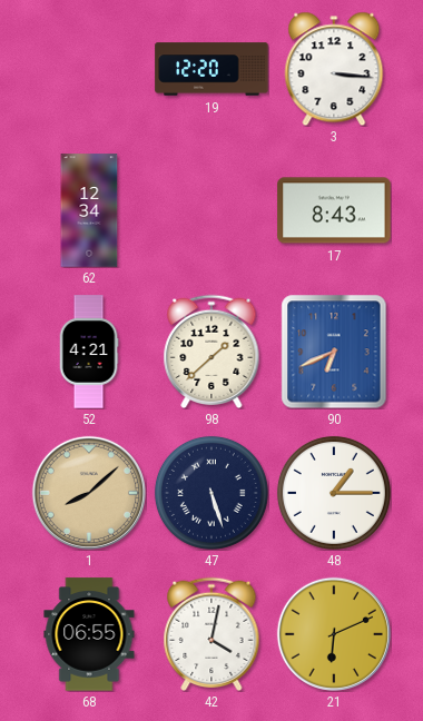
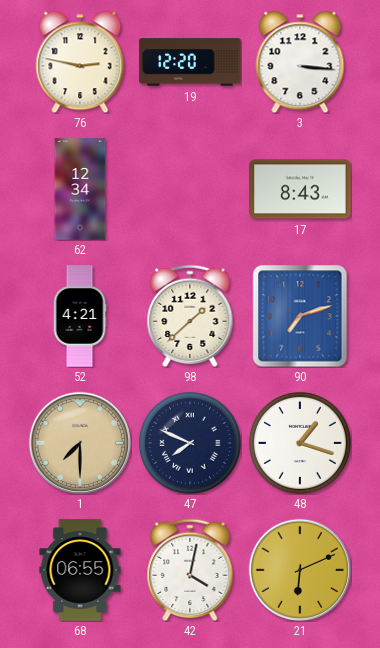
76: none -> 2:47
90: 6:41 -> 7:12
1: 8:08 -> 7:30
47: 5:27 -> 7:49
48: 1:15 -> 1:18
